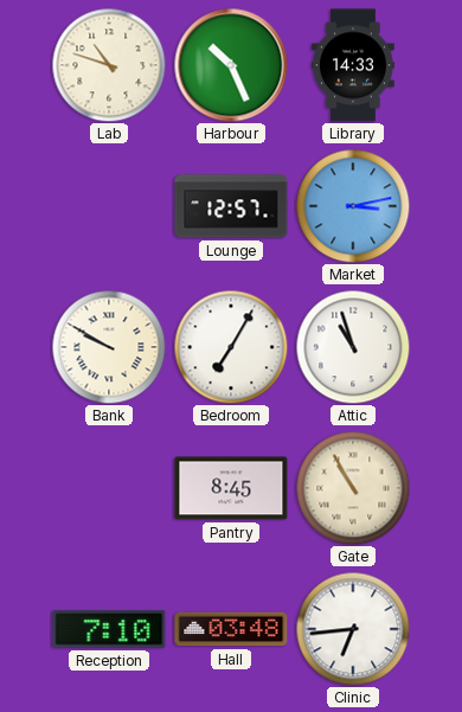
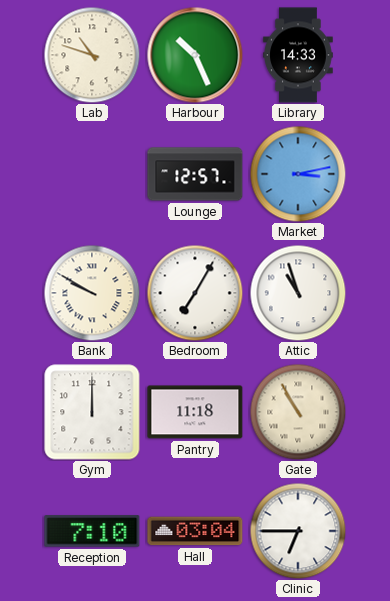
Gym: none -> 12:00
Pantry: 8:45 -> 11:18
Hall: 03:48 -> 03:04
Clinic: 6:44 -> 6:45
